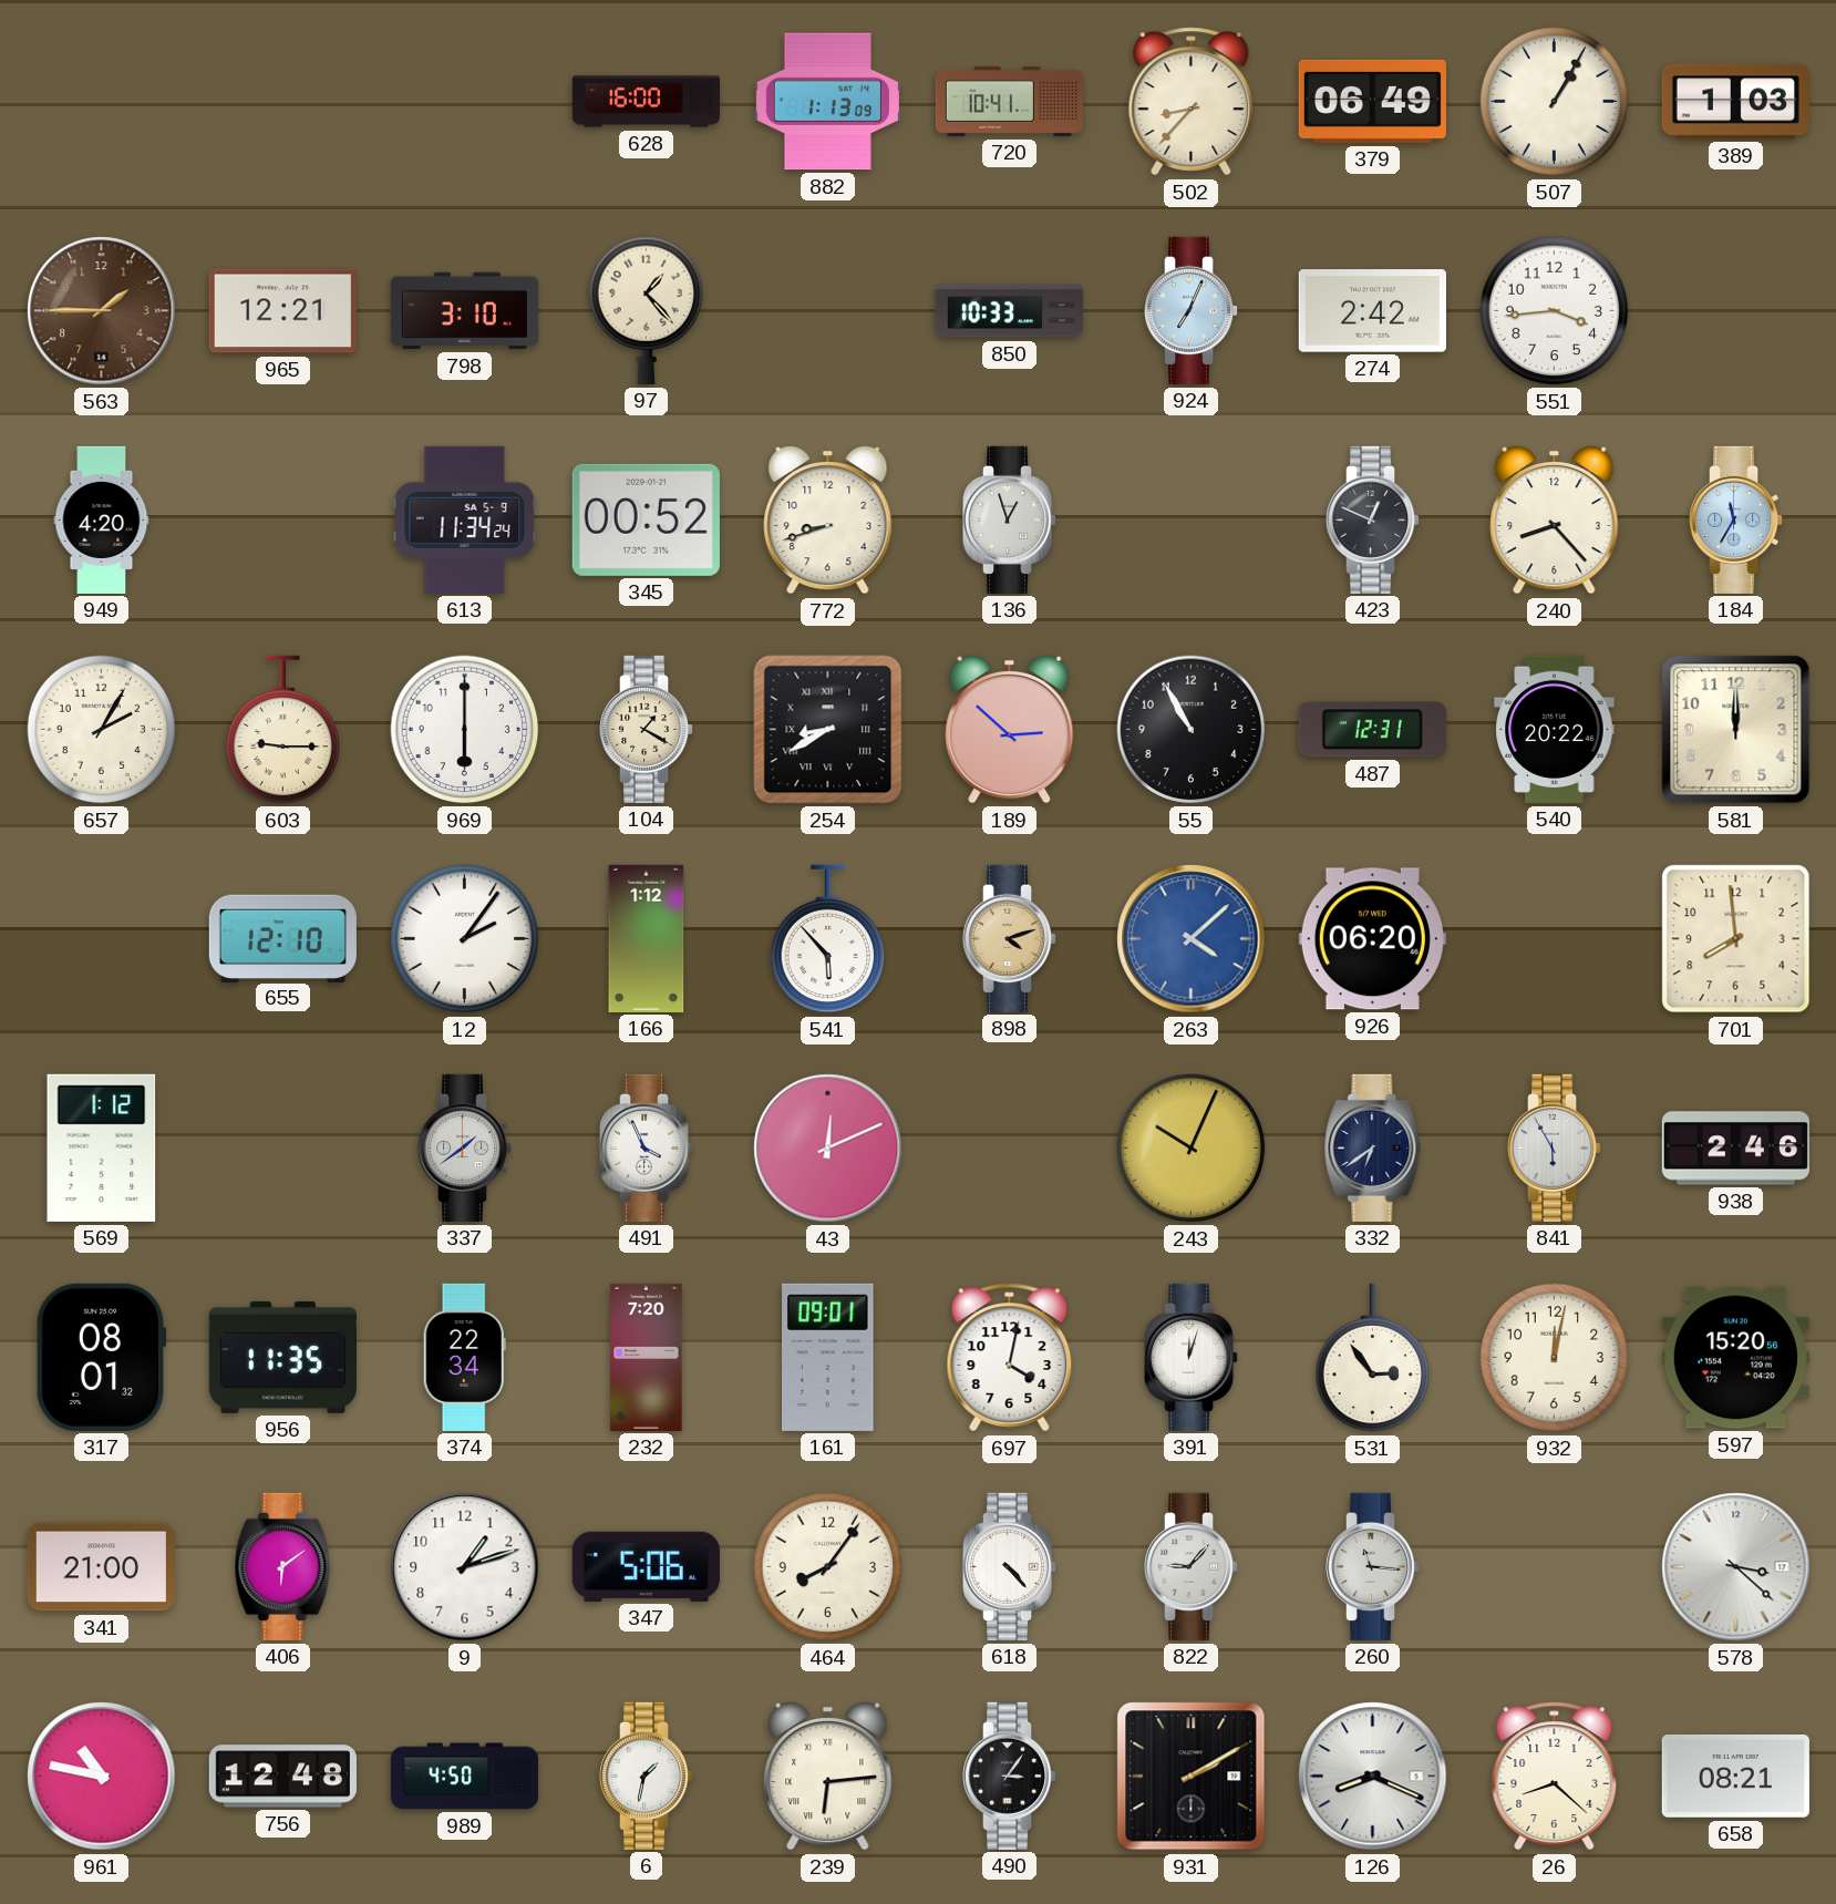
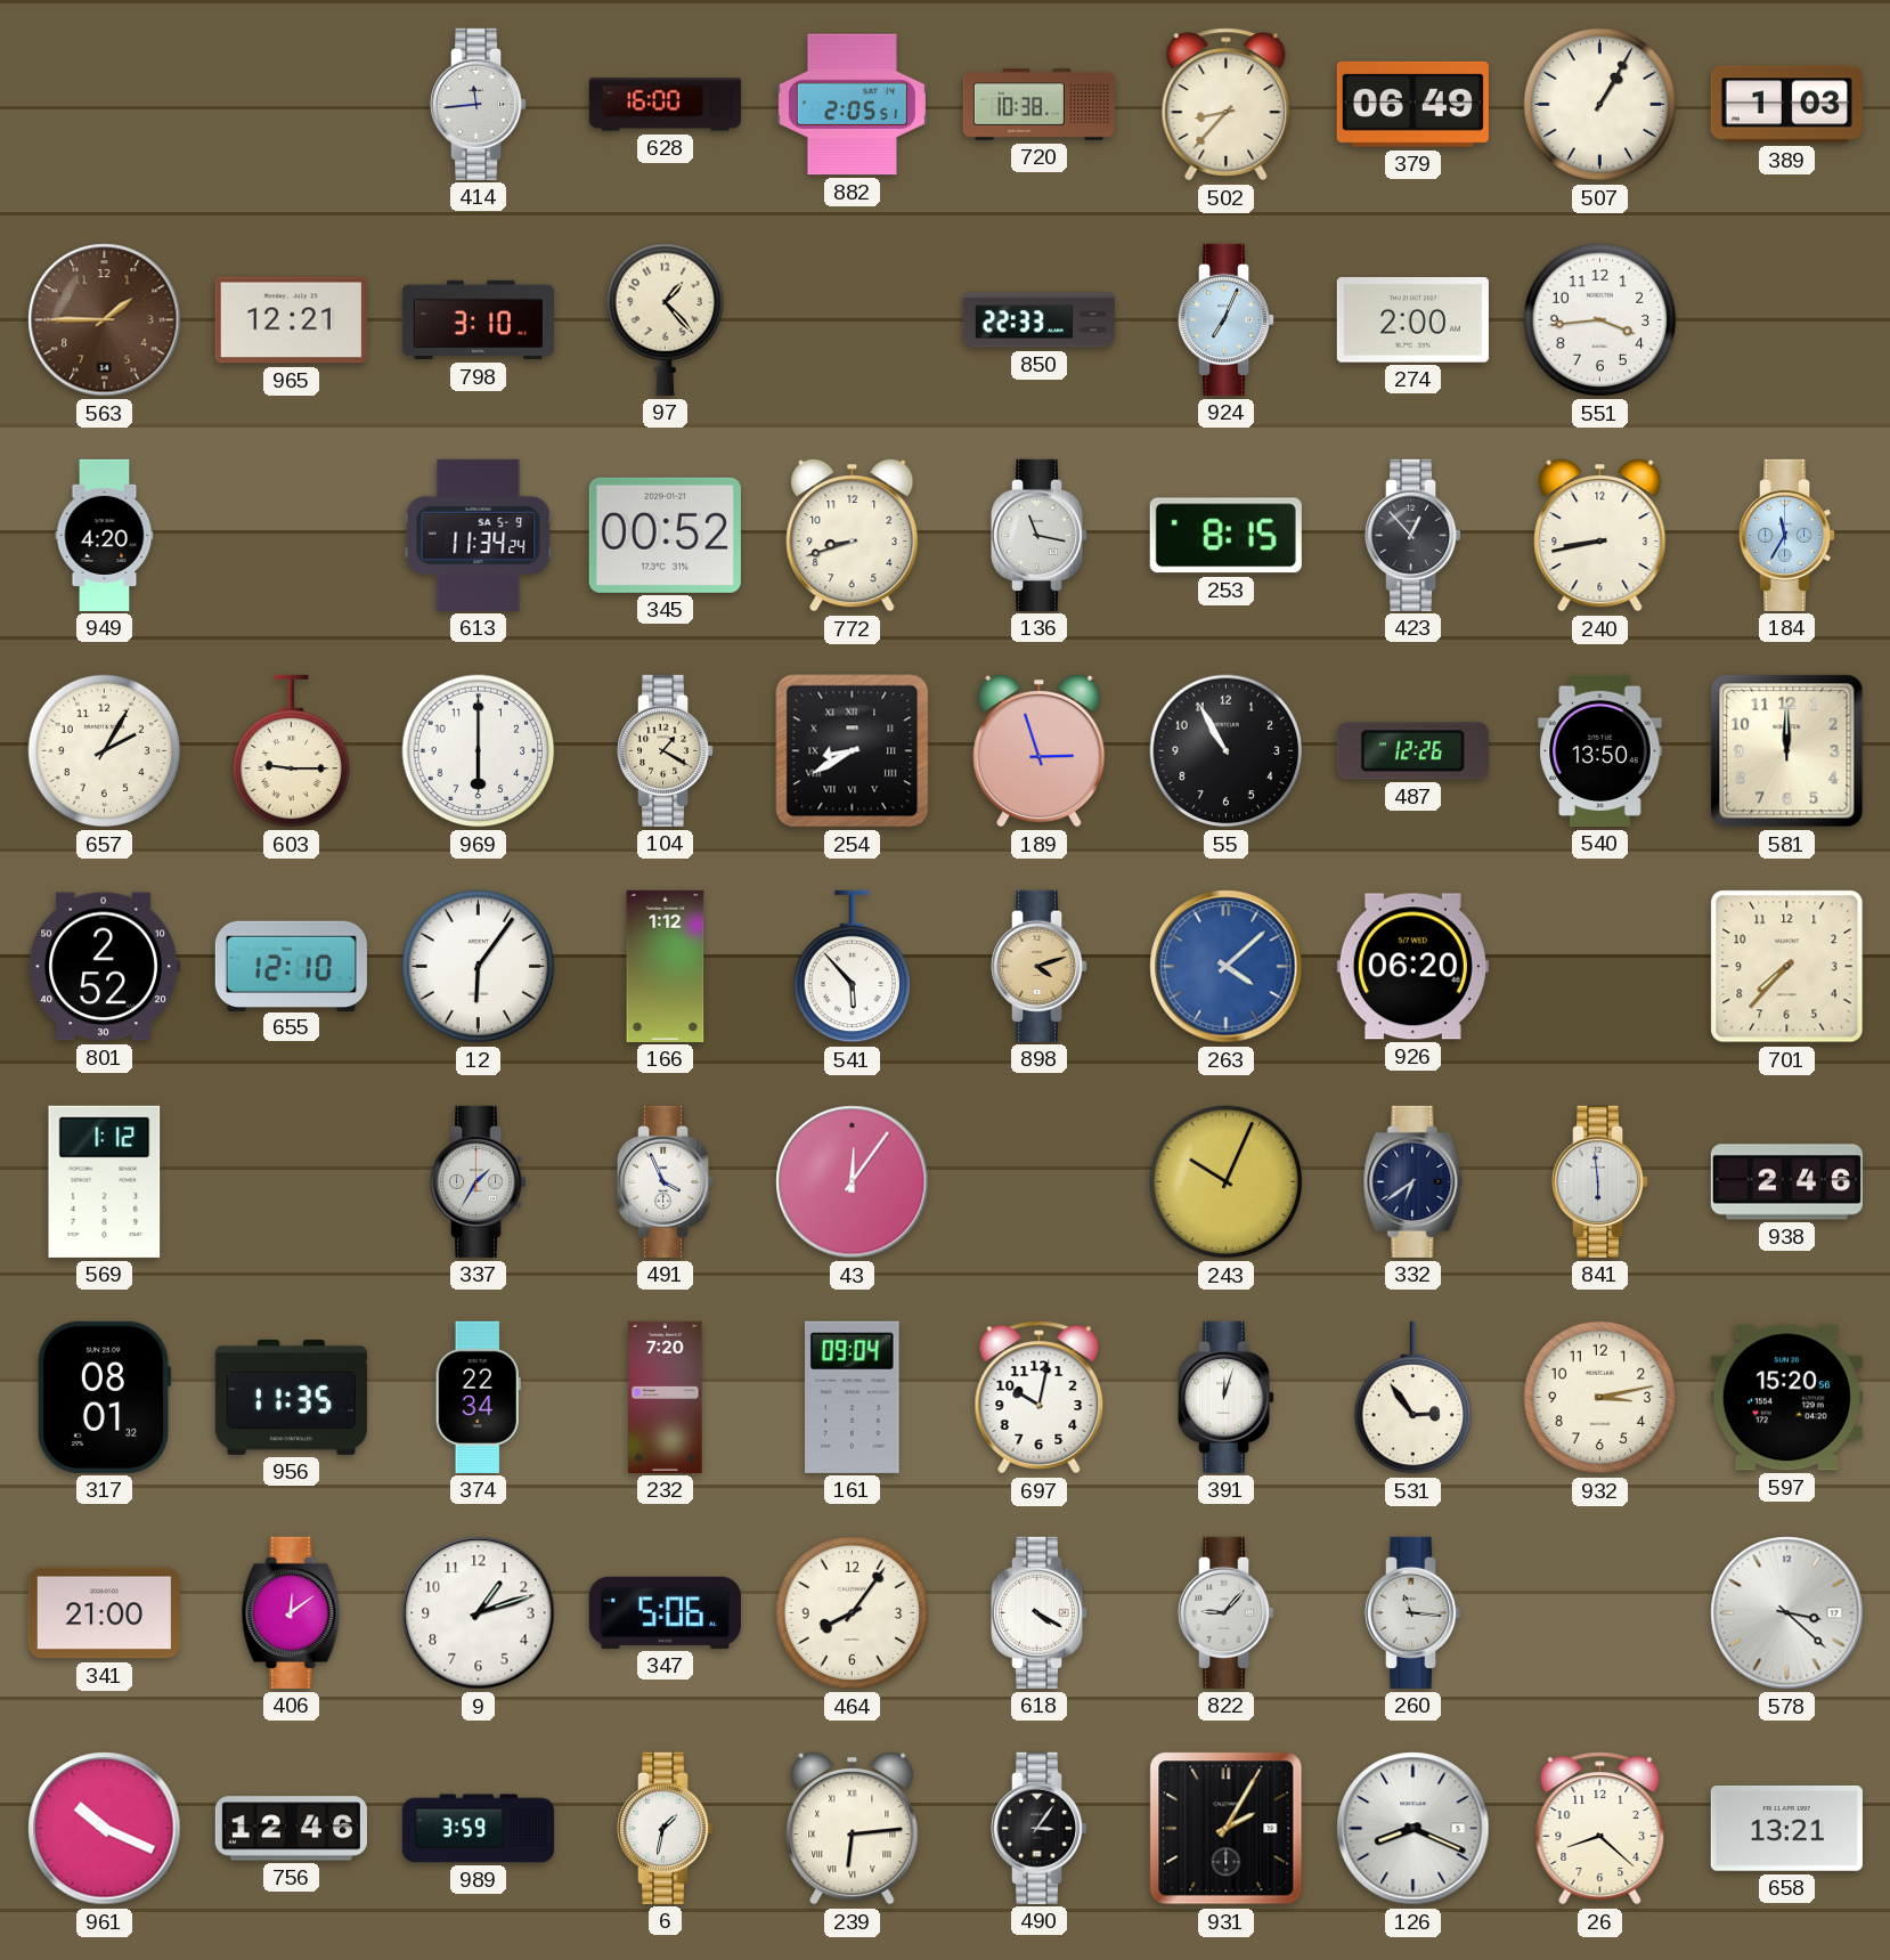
414: none -> 11:44
882: 1:13 -> 2:05
720: 10:41 -> 10:38
850: 10:33 -> 22:33
274: 2:42 -> 2:00
136: 12:57 -> 11:17
253: none -> 8:15
423: 12:49 -> 12:53
240: 8:23 -> 8:43
189: 2:52 -> 2:57
487: 12:31 -> 12:26
540: 20:22 -> 13:50
801: none -> 2:52
12: 2:06 -> 6:06
701: 7:59 -> 7:37
337: 1:39 -> 1:35
43: 12:11 -> 12:06
841: 5:55 -> 5:59
161: 09:01 -> 09:04
697: 4:02 -> 10:02
932: 12:02 -> 3:13
406: 6:09 -> 12:09
618: 4:23 -> 4:20
961: 10:47 -> 10:19
756: 12:48 -> 12:46
989: 4:50 -> 3:59
931: 2:10 -> 2:05
658: 08:21 -> 13:21
